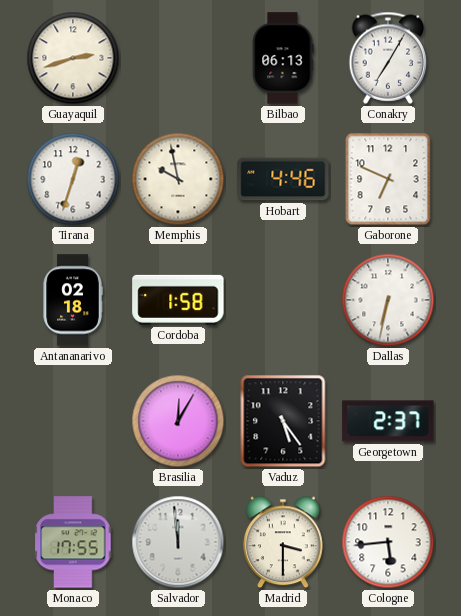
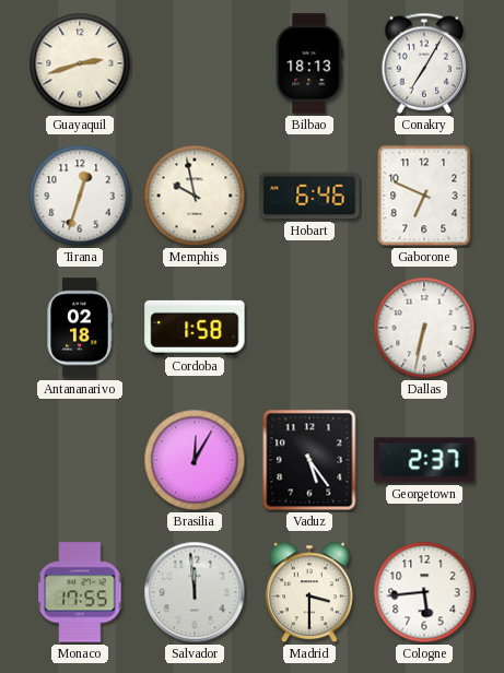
Bilbao: 06:13 -> 18:13
Hobart: 4:46 -> 6:46
